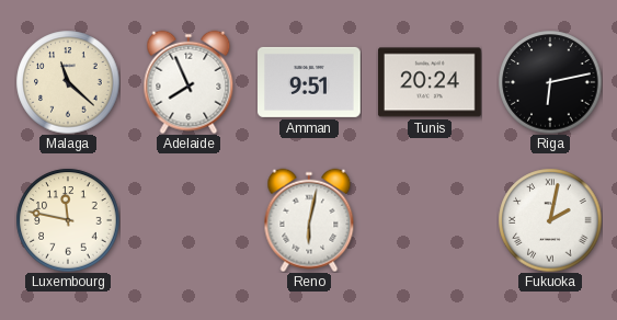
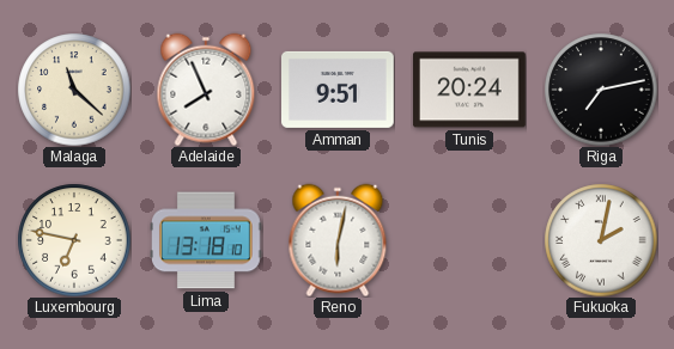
Riga: 6:13 -> 7:13
Luxembourg: 11:47 -> 6:47
Lima: none -> 13:18
